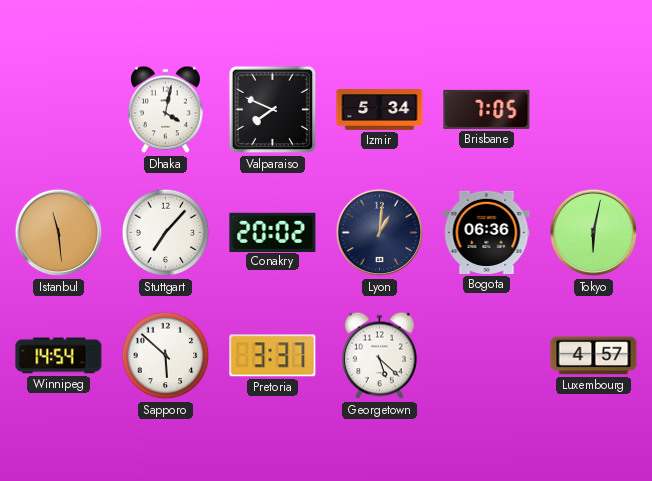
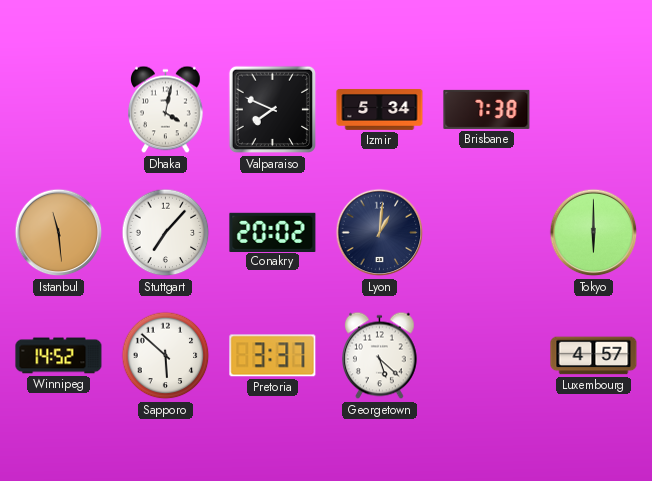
Brisbane: 7:05 -> 7:38
Bogota: 06:36 -> none
Tokyo: 6:02 -> 6:00
Winnipeg: 14:54 -> 14:52
